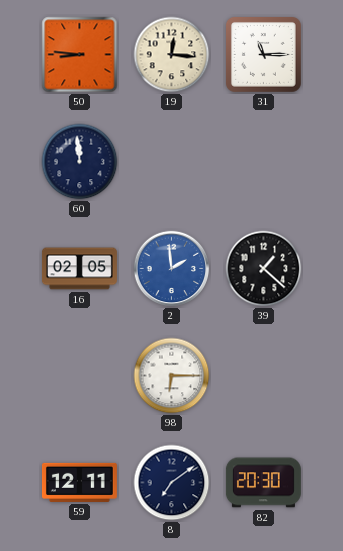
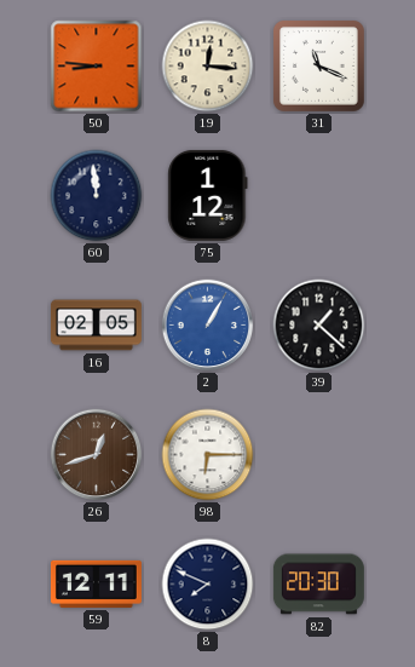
31: 11:15 -> 11:19
75: none -> 1:12
2: 1:59 -> 1:05
26: none -> 12:42
8: 7:09 -> 7:49
